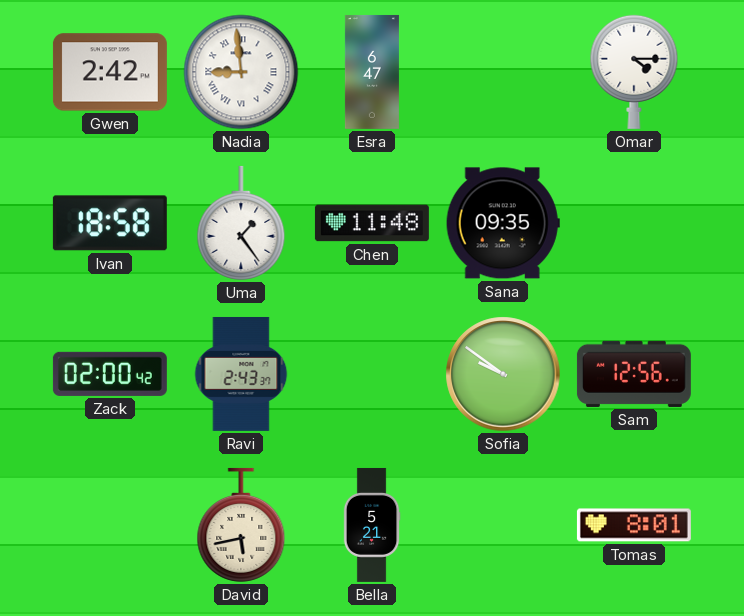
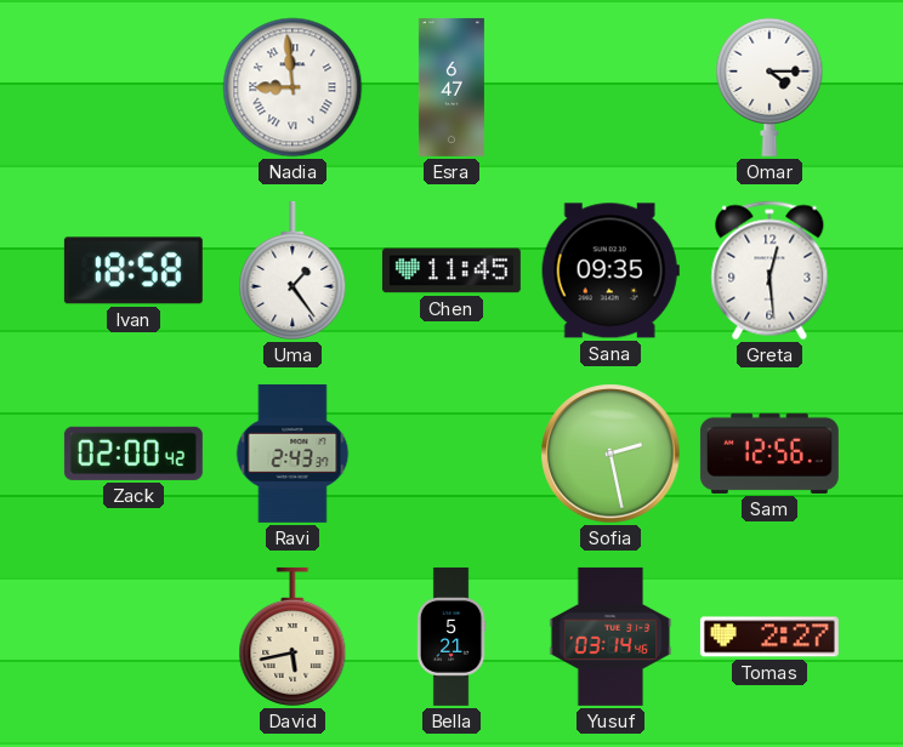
Gwen: 2:42 -> none
Chen: 11:48 -> 11:45
Greta: none -> 12:29
Sofia: 9:51 -> 2:28
Yusuf: none -> 03:14
Tomas: 8:01 -> 2:27
